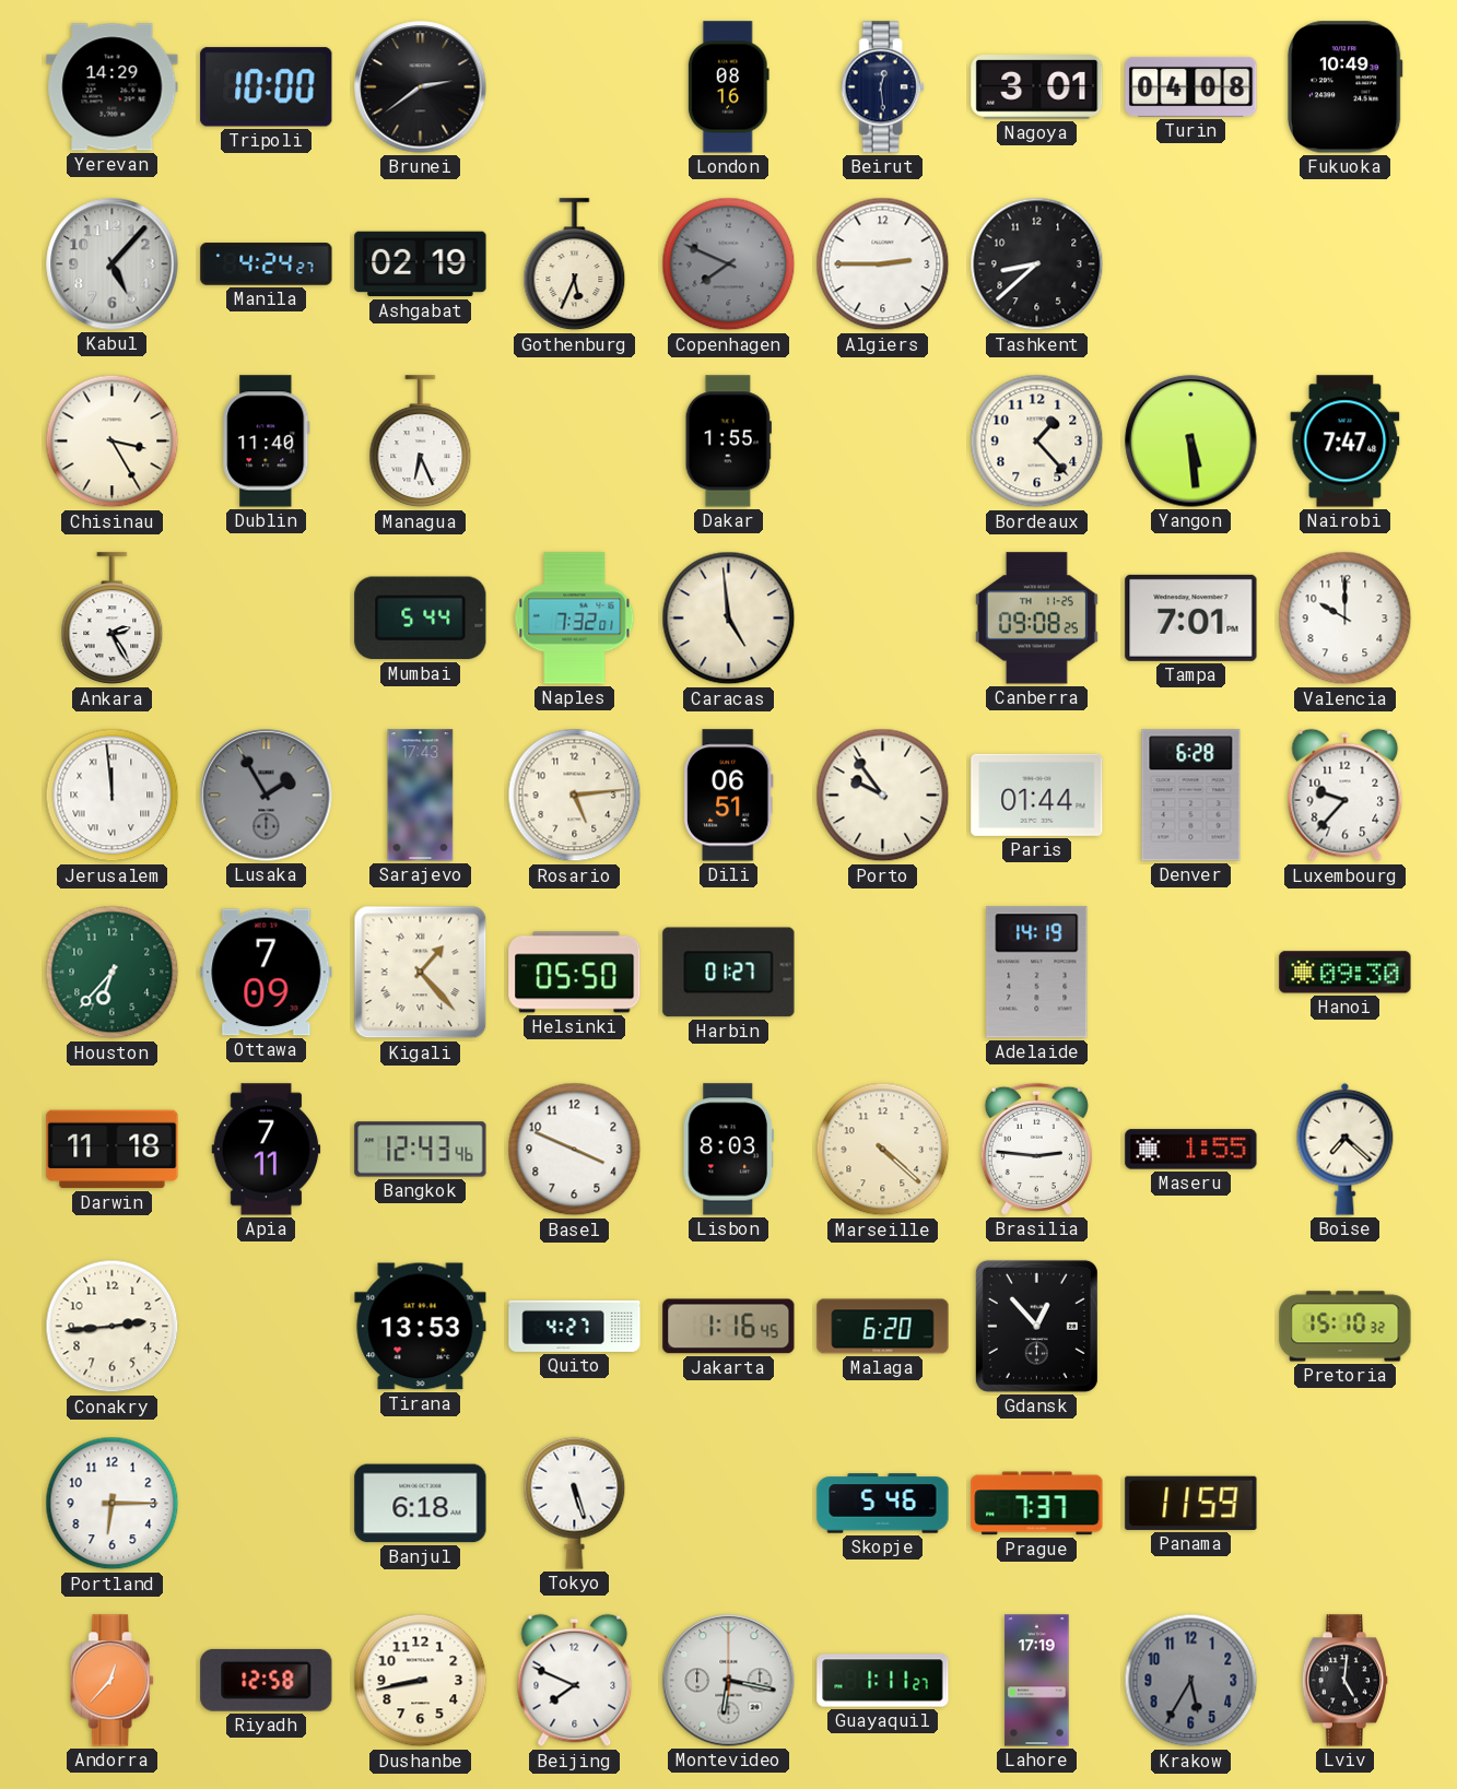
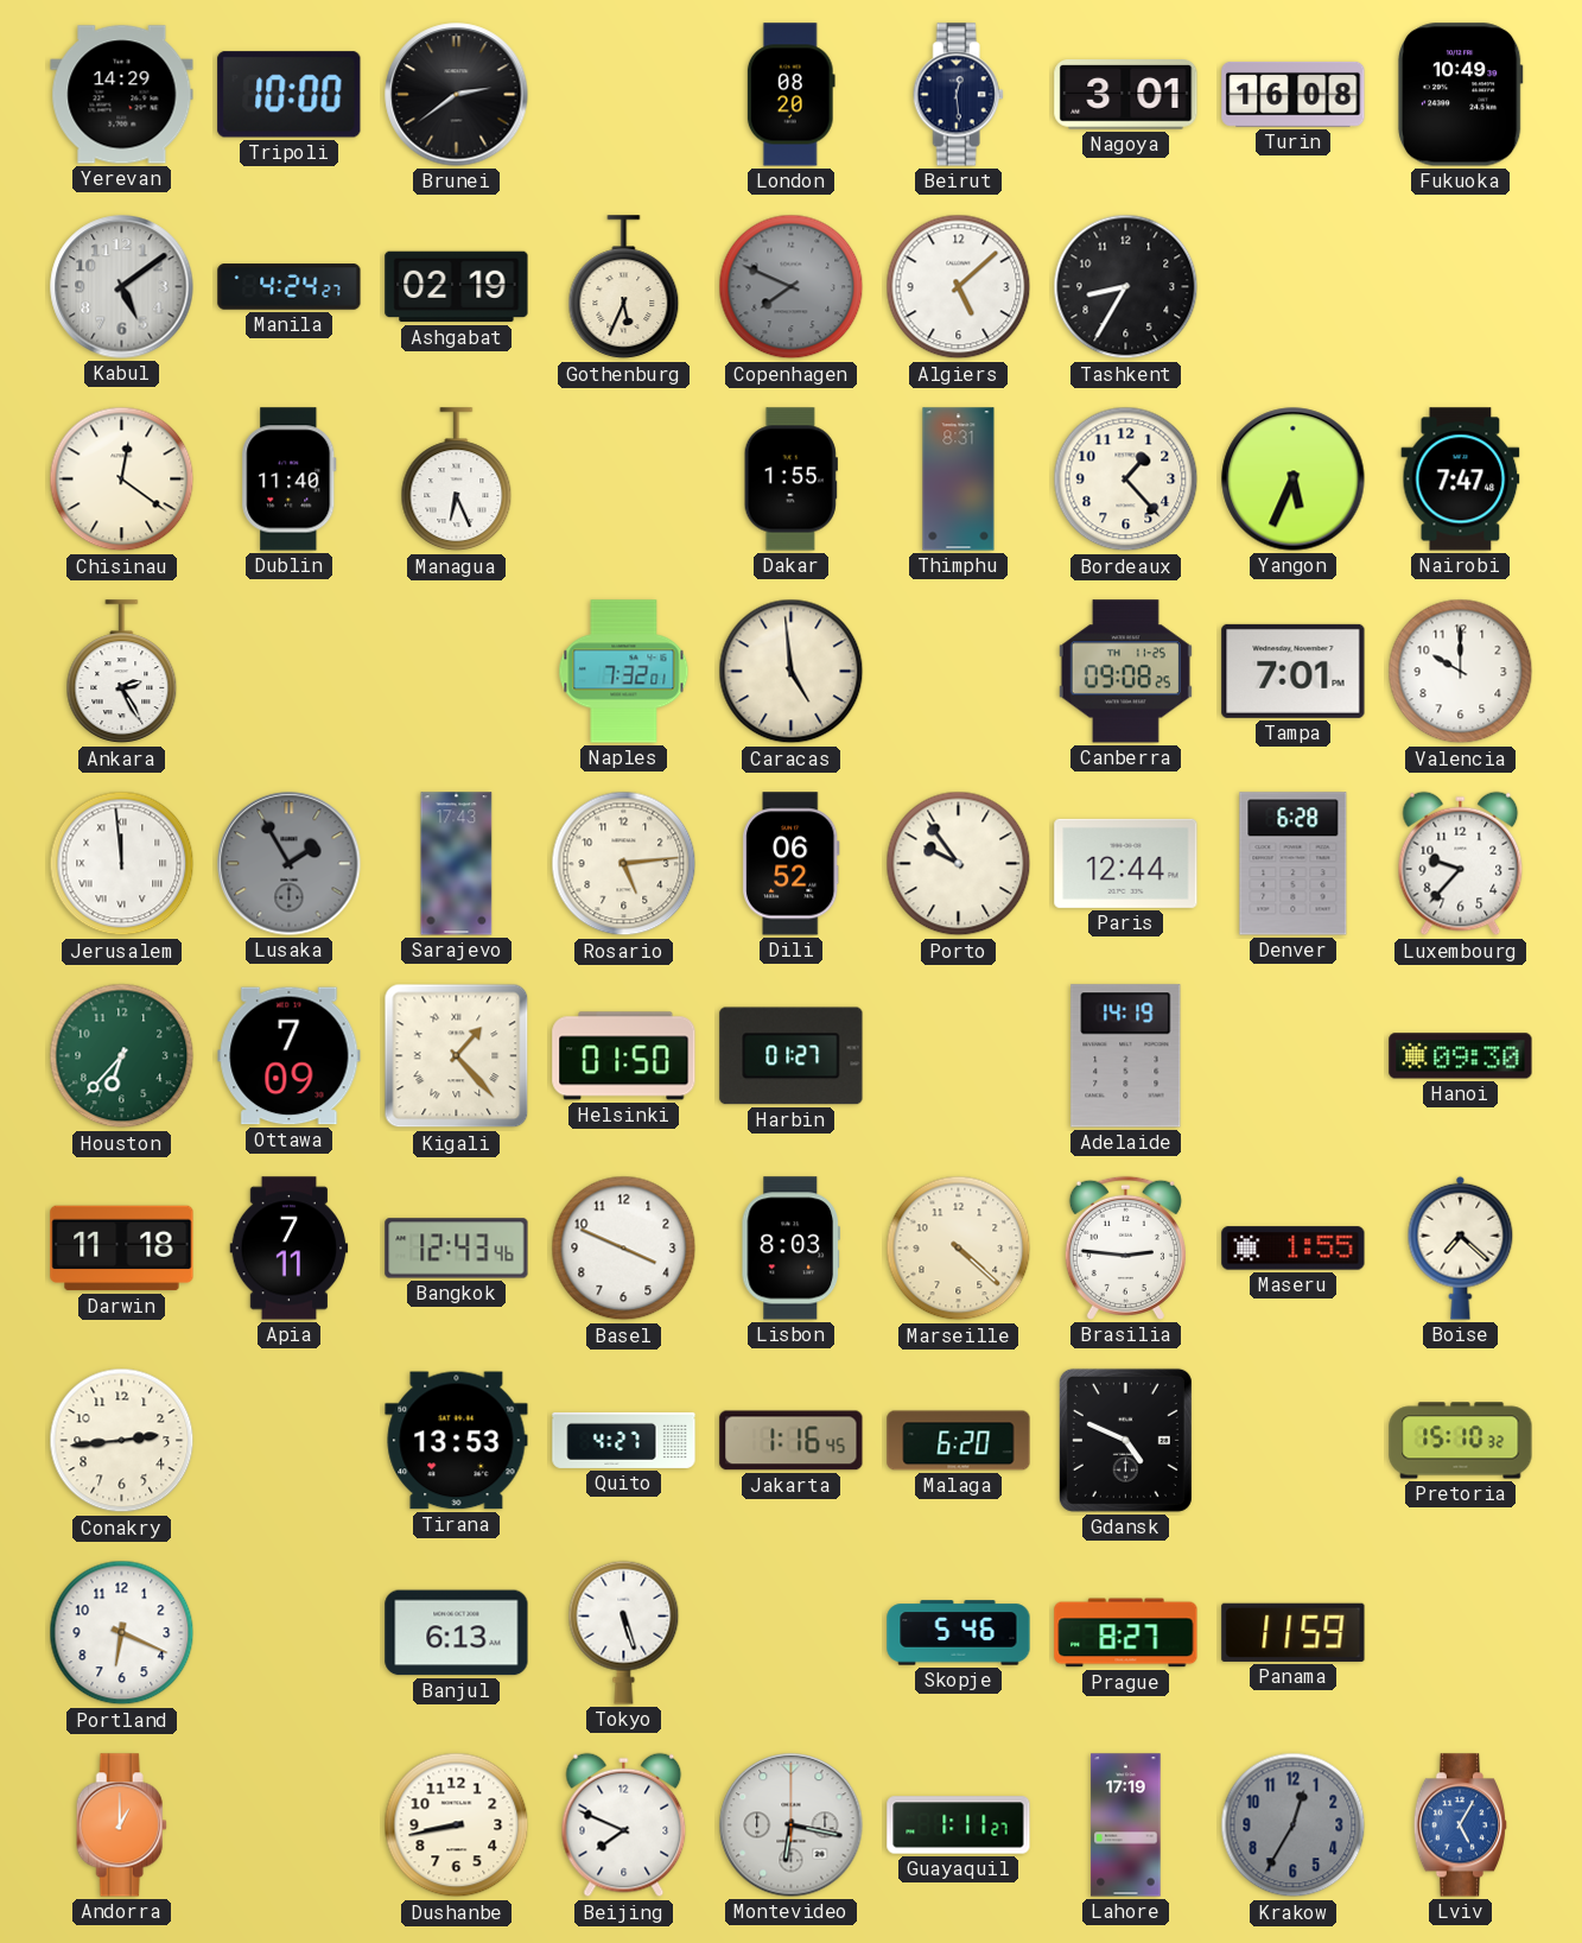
London: 08:16 -> 08:20
Turin: 04:08 -> 16:08
Kabul: 5:07 -> 5:09
Algiers: 2:45 -> 5:08
Tashkent: 8:38 -> 8:35
Chisinau: 3:25 -> 12:21
Thimphu: none -> 8:31
Yangon: 5:29 -> 5:34
Mumbai: 5:44 -> none
Dili: 06:51 -> 06:52
Paris: 01:44 -> 12:44
Helsinki: 05:50 -> 01:50
Gdansk: 12:53 -> 4:49
Portland: 6:15 -> 6:19
Banjul: 6:18 -> 6:13
Prague: 7:37 -> 8:27
Andorra: 12:37 -> 1:00
Riyadh: 12:58 -> none
Krakow: 5:35 -> 12:35
Lviv: 5:01 -> 5:05
Lviv dial: black -> blue
